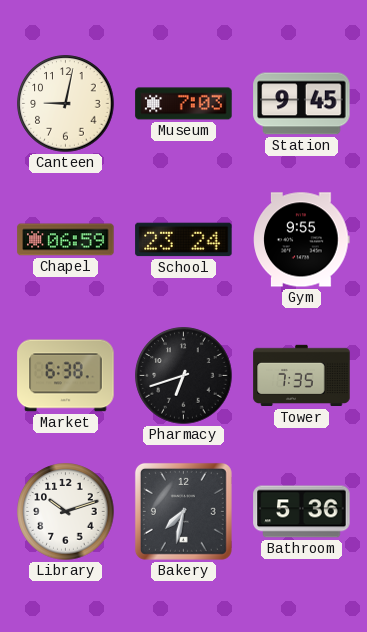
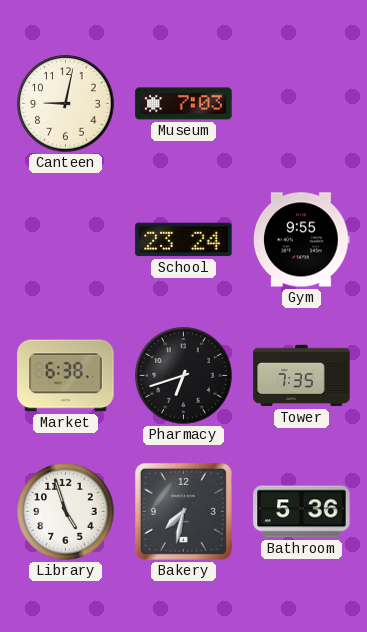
Station: 9:45 -> none
Chapel: 06:59 -> none
Library: 10:12 -> 4:57
